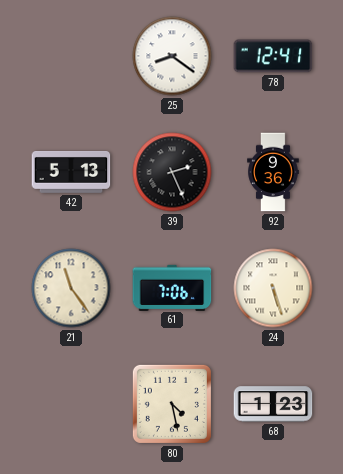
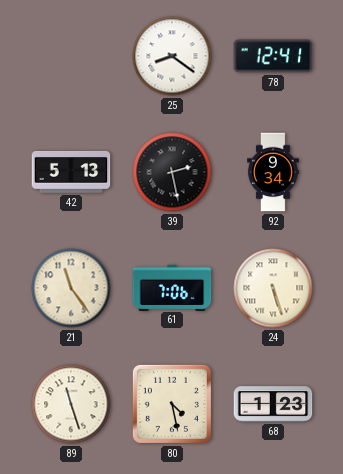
39: 2:26 -> 2:28
92: 9:36 -> 9:34
89: none -> 11:27
